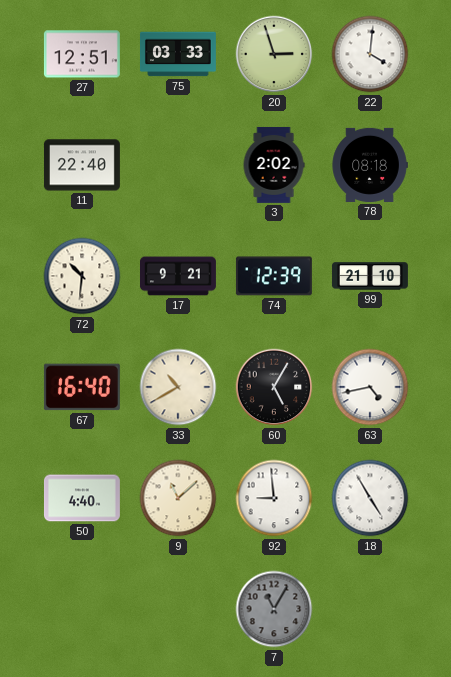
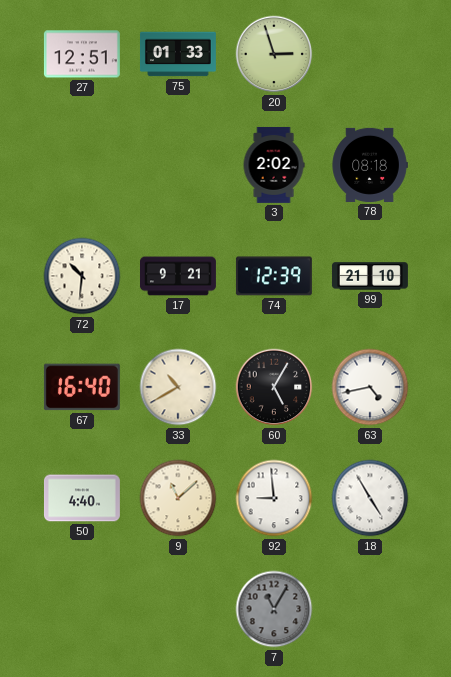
75: 03:33 -> 01:33
22: 4:01 -> none
11: 22:40 -> none
